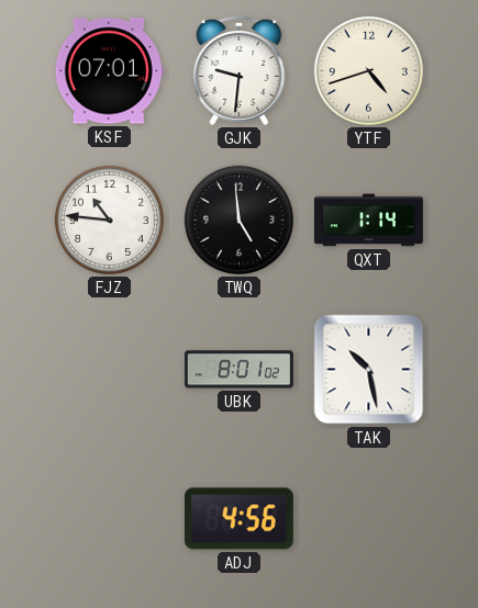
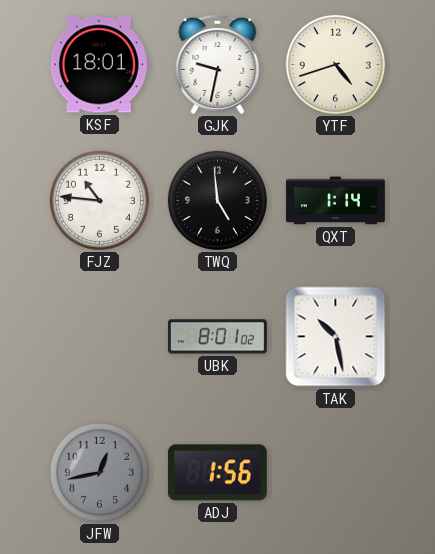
KSF: 07:01 -> 18:01
GJK: 9:31 -> 9:32
JFW: none -> 12:43
ADJ: 4:56 -> 1:56
